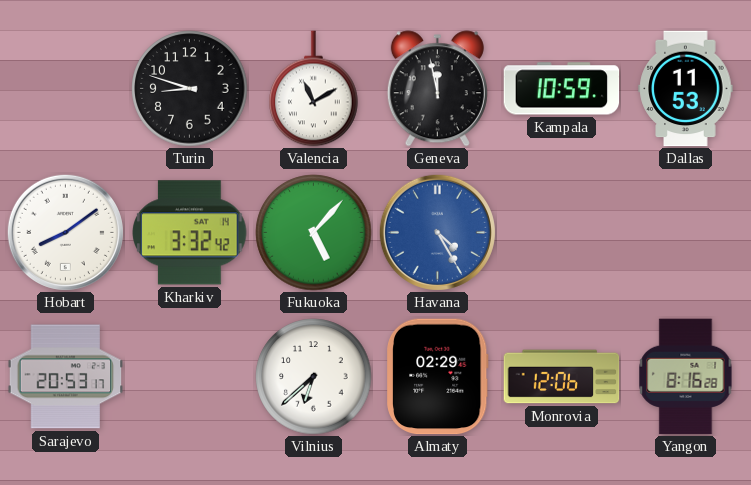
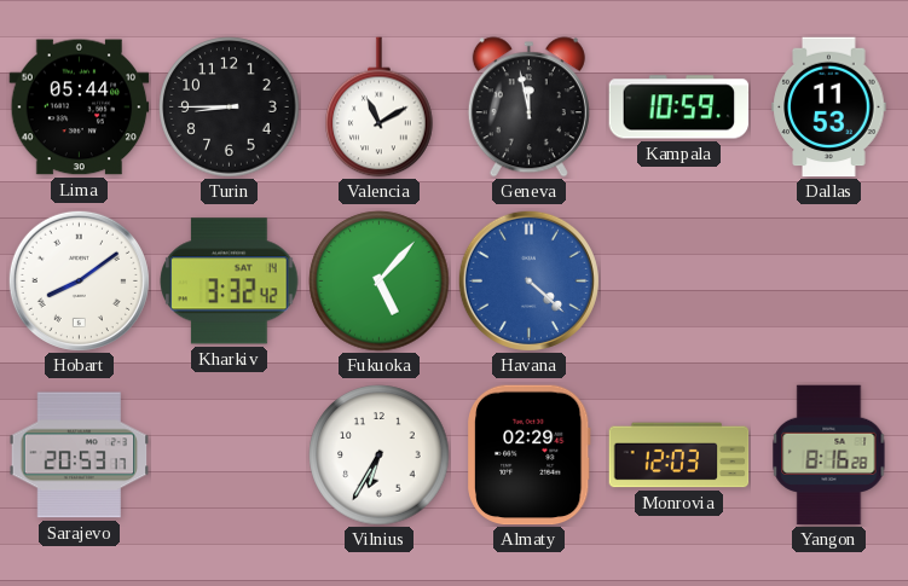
Lima: none -> 05:44
Turin: 8:48 -> 8:45
Havana: 4:25 -> 4:22
Vilnius: 6:38 -> 6:35
Monrovia: 12:06 -> 12:03
